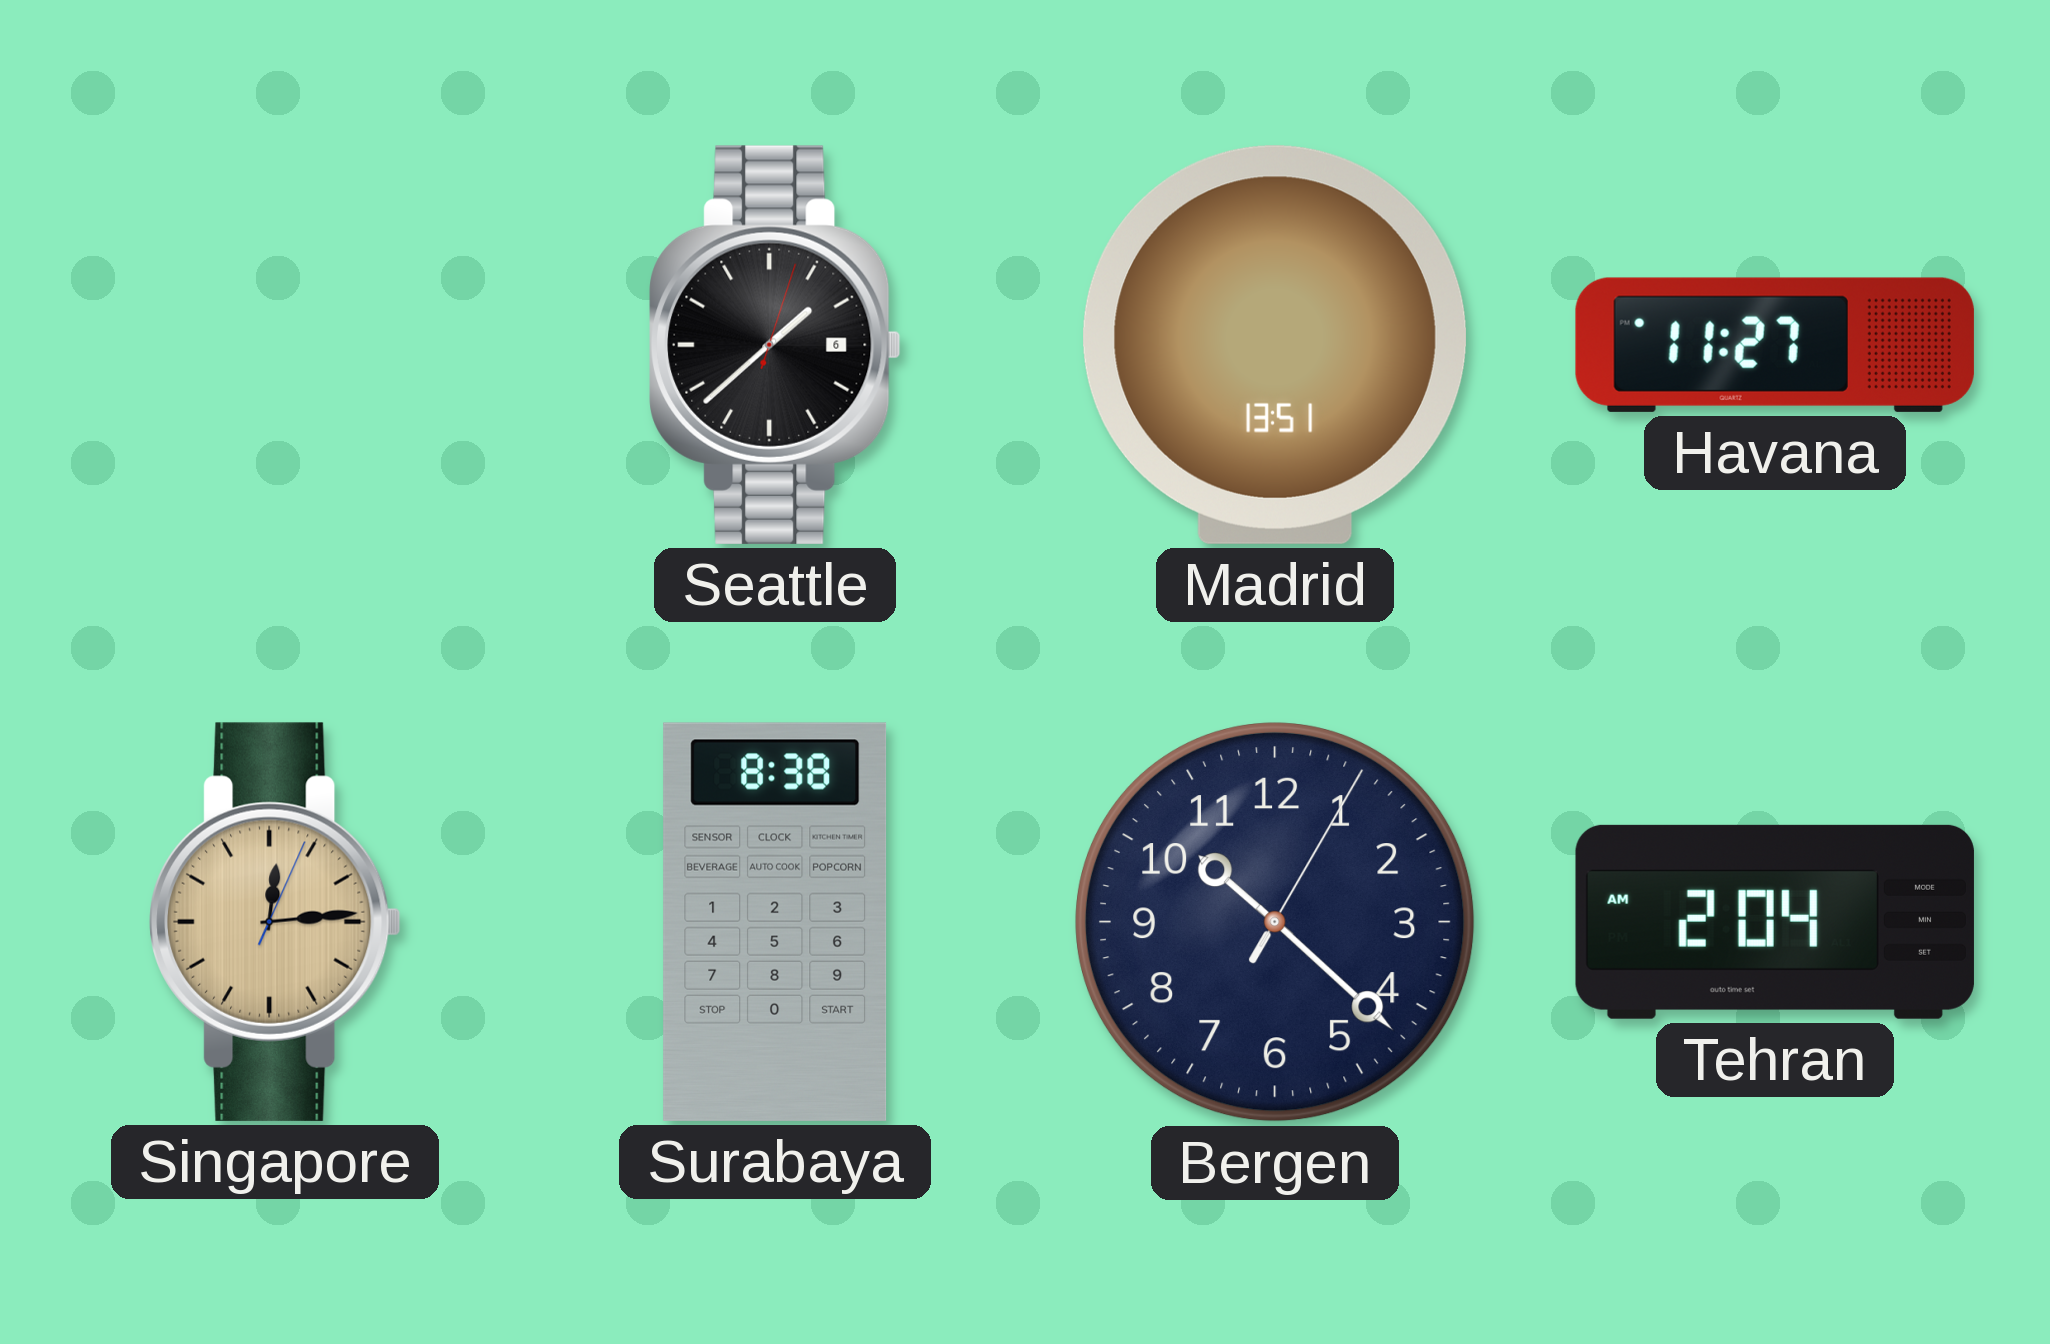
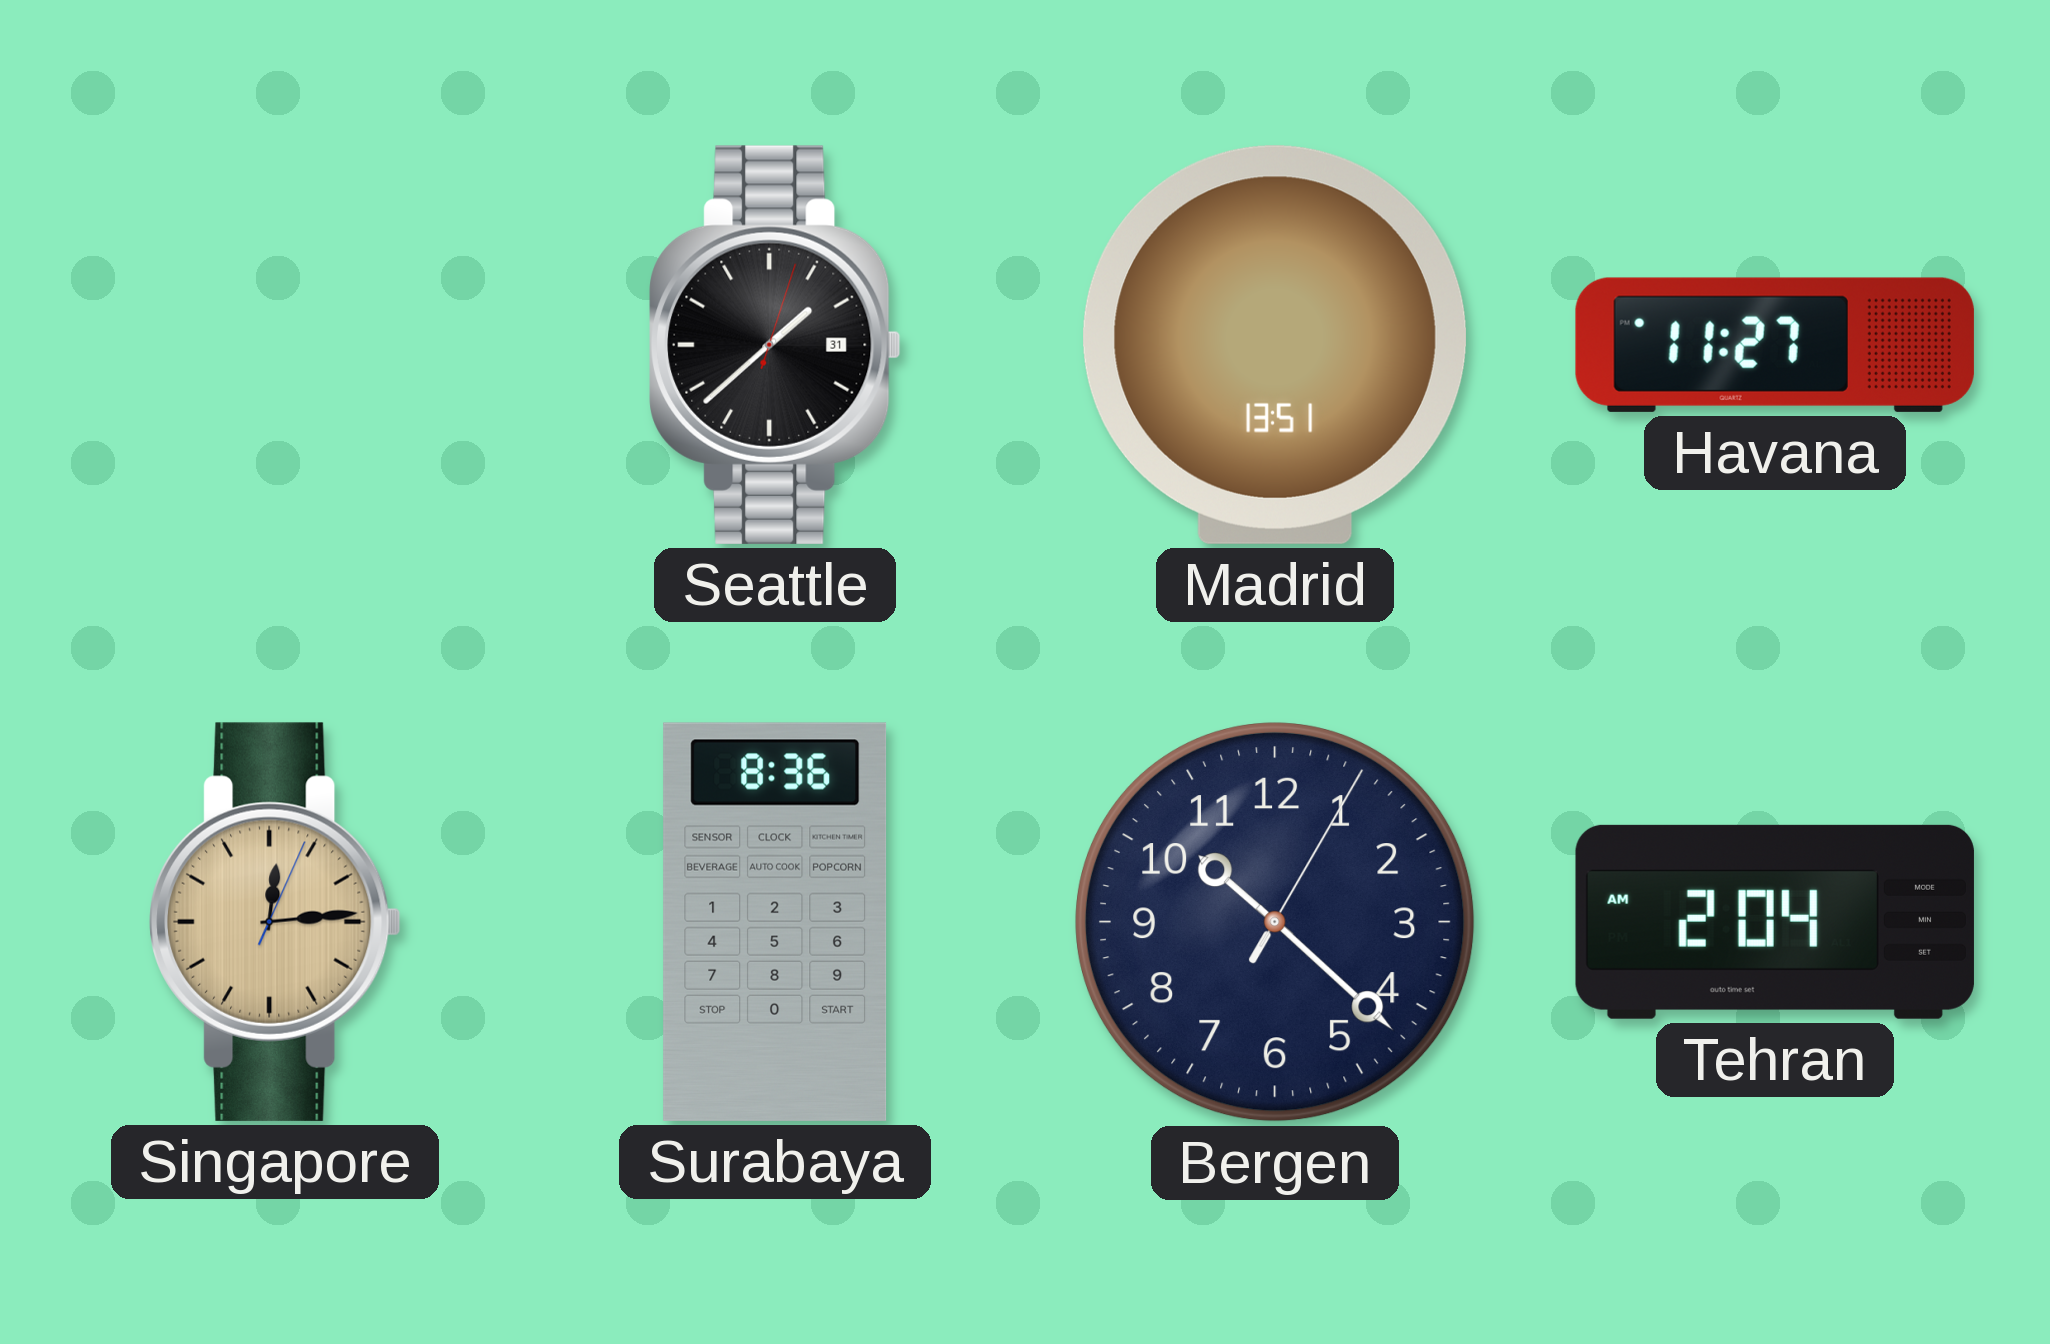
Seattle date: 6 -> 31
Surabaya: 8:38 -> 8:36
